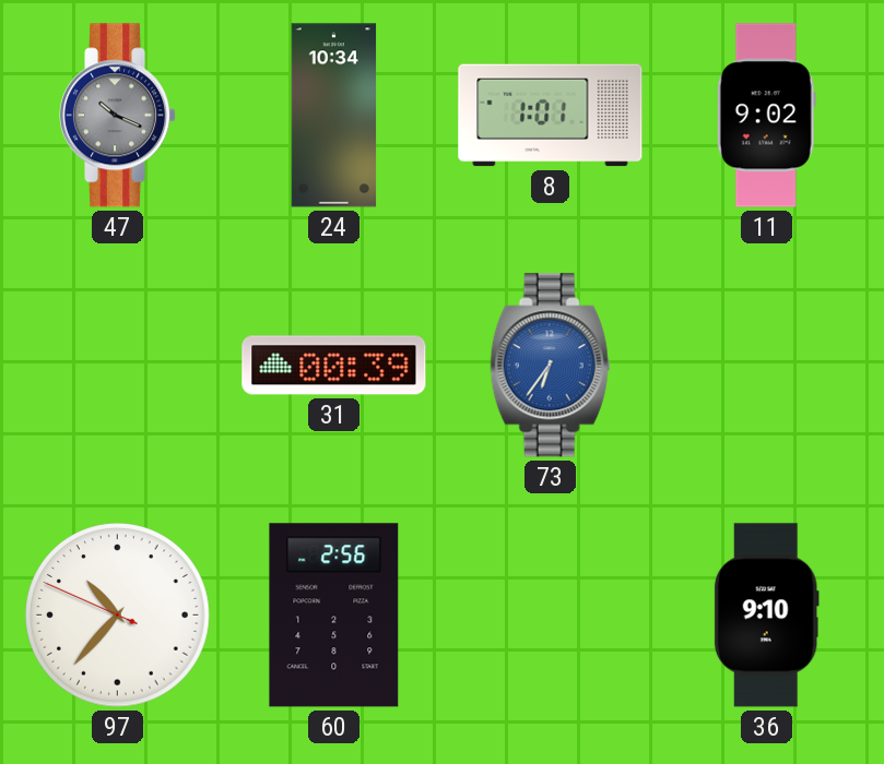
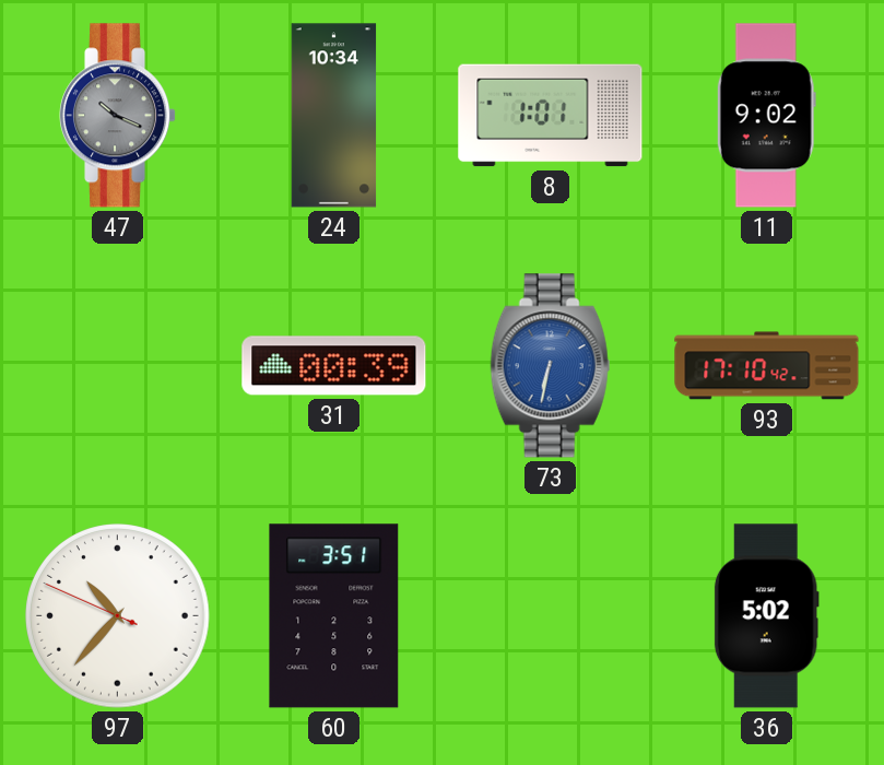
73: 6:36 -> 6:32
93: none -> 17:10
60: 2:56 -> 3:51
36: 9:10 -> 5:02
